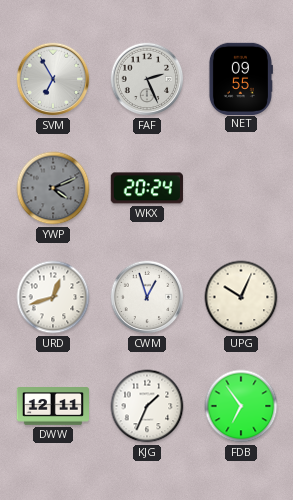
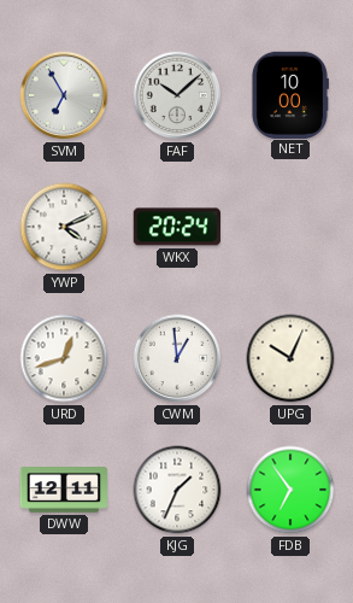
FAF: 2:26 -> 10:08
NET: 09:55 -> 10:00
YWP dial: grey -> white
CWM: 12:57 -> 12:59
